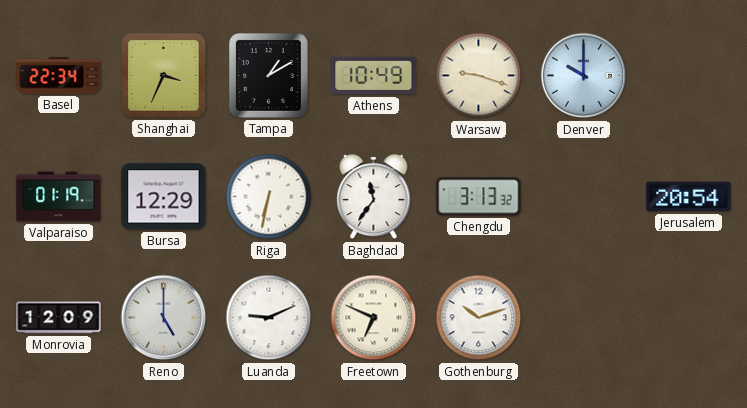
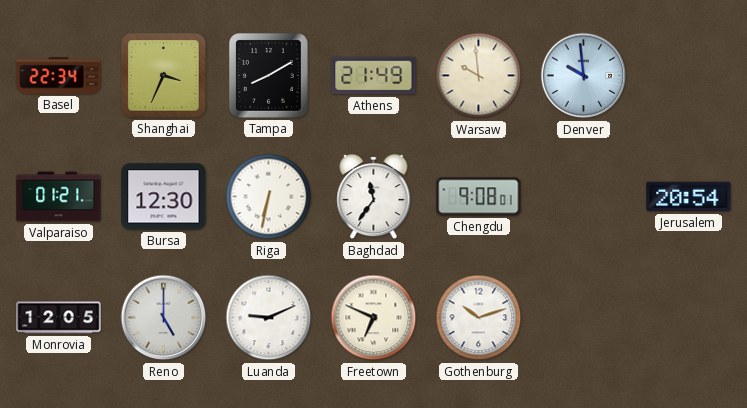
Tampa: 1:10 -> 8:10
Athens: 10:49 -> 21:49
Warsaw: 9:18 -> 9:59
Denver: 10:00 -> 9:59
Valparaiso: 01:19 -> 01:21
Bursa: 12:29 -> 12:30
Chengdu: 3:13 -> 9:08
Monrovia: 12:09 -> 12:05
